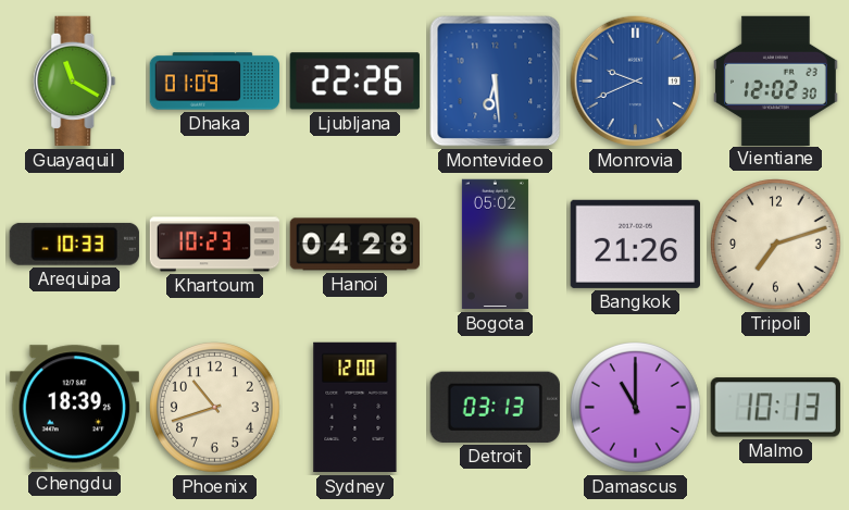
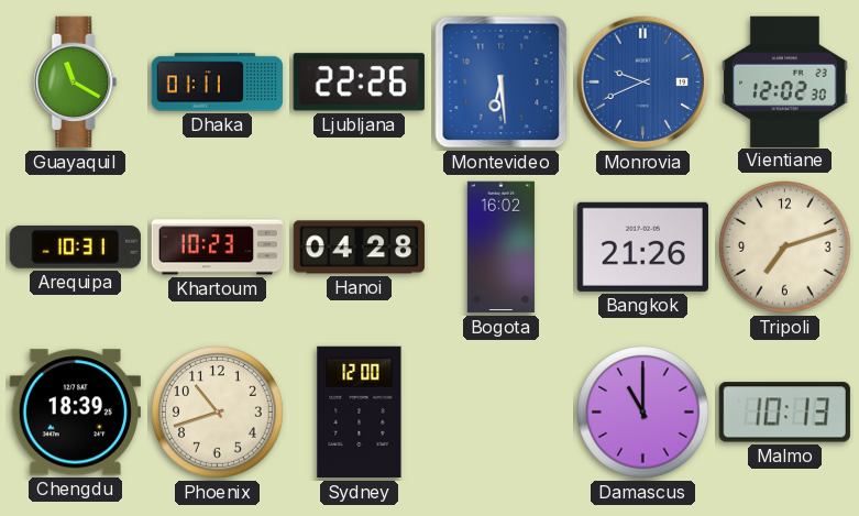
Dhaka: 01:09 -> 01:11
Arequipa: 10:33 -> 10:31
Bogota: 05:02 -> 16:02
Detroit: 03:13 -> none
